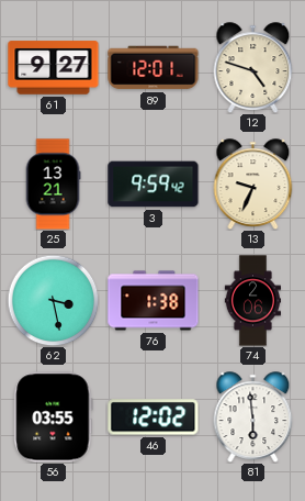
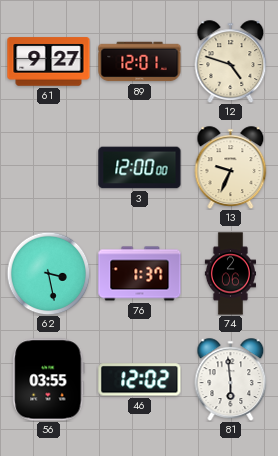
25: 13:21 -> none
3: 9:59 -> 12:00
76: 1:38 -> 1:37
